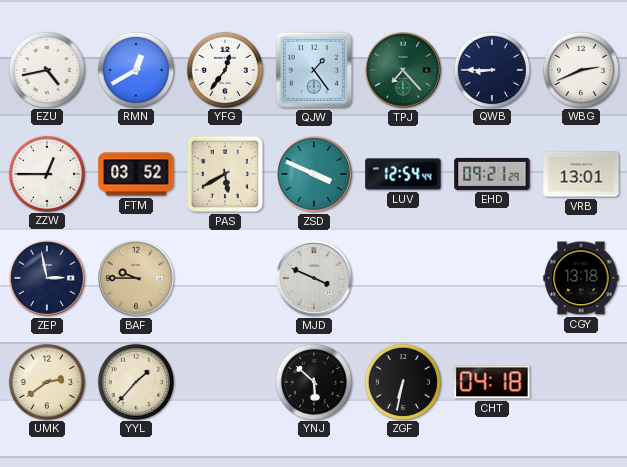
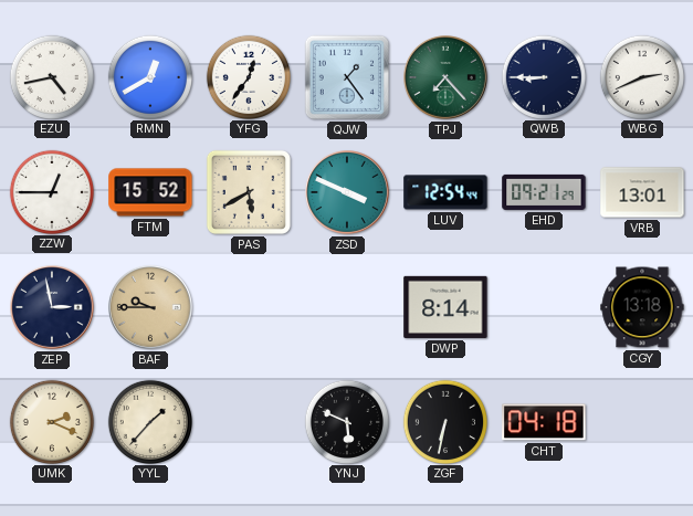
FTM: 03:52 -> 15:52
MJD: 3:49 -> none
DWP: none -> 8:14
UMK: 2:39 -> 2:19
YNJ: 5:52 -> 5:49
